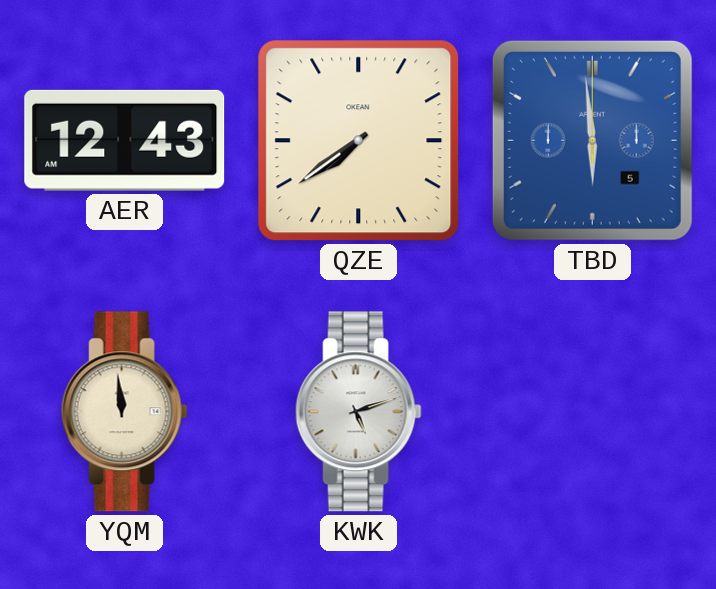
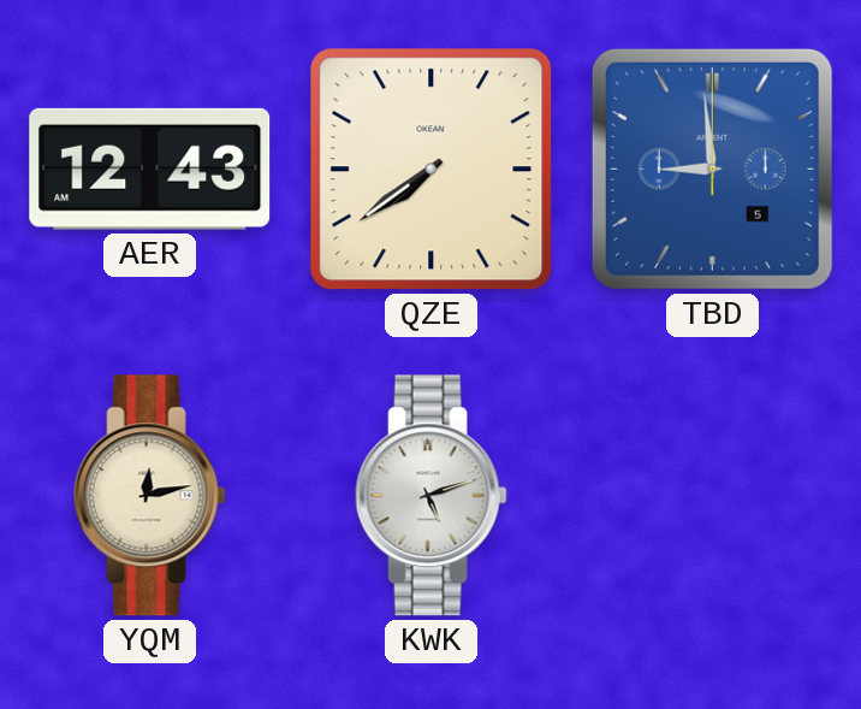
TBD: 5:59 -> 8:59
YQM: 11:59 -> 12:13
